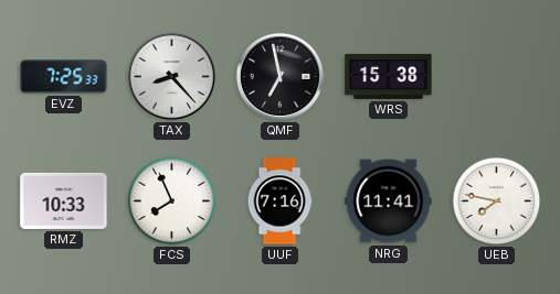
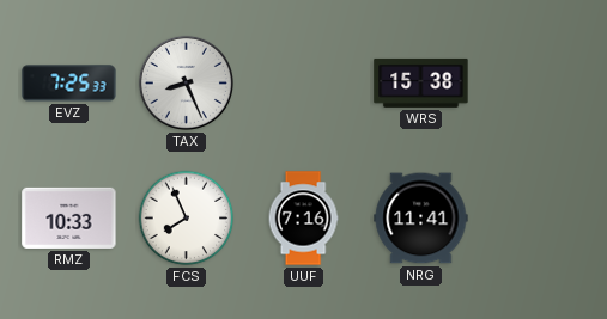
TAX: 8:23 -> 8:26
QMF: 6:58 -> none
UEB: 7:47 -> none
